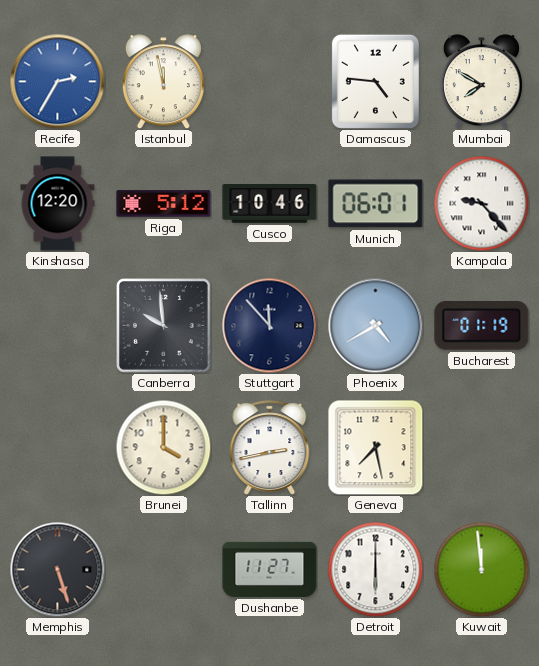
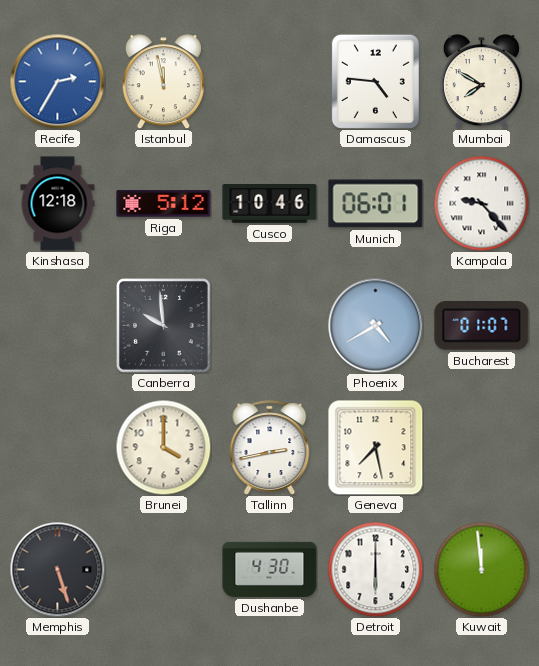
Kinshasa: 12:20 -> 12:18
Stuttgart: 11:53 -> none
Bucharest: 01:19 -> 01:07
Dushanbe: 11:27 -> 4:30
